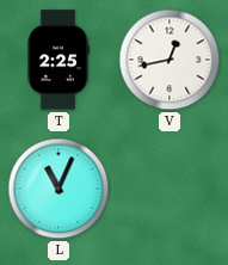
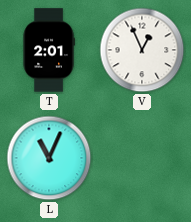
T: 2:25 -> 2:01
V: 12:43 -> 12:56
